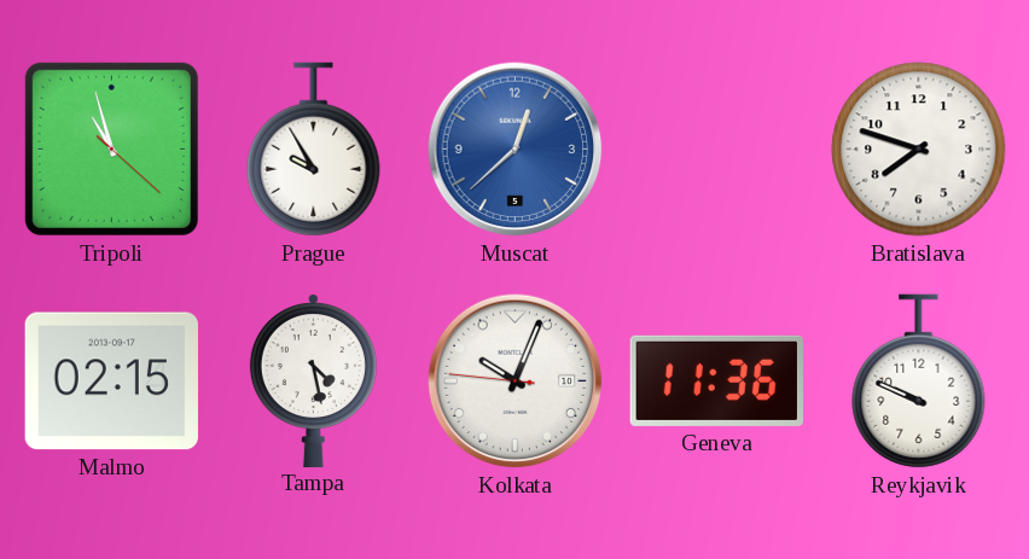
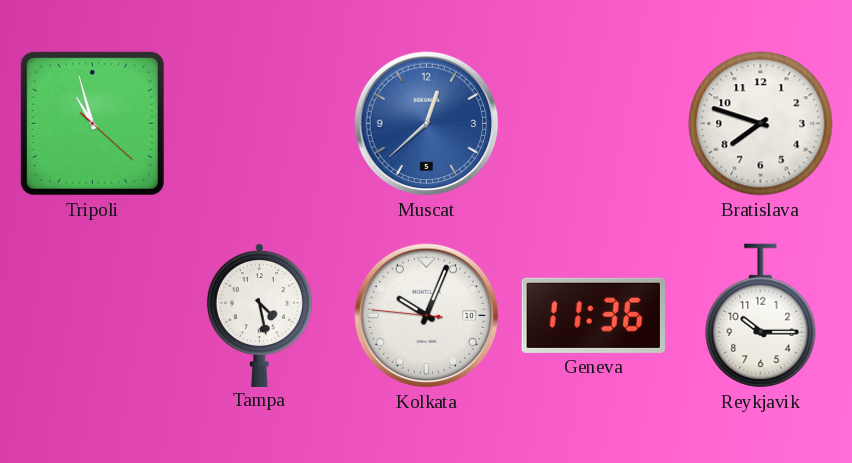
Prague: 9:55 -> none
Malmo: 02:15 -> none
Reykjavik: 9:49 -> 10:15
